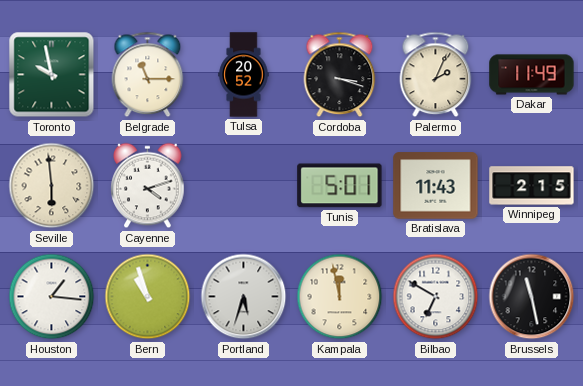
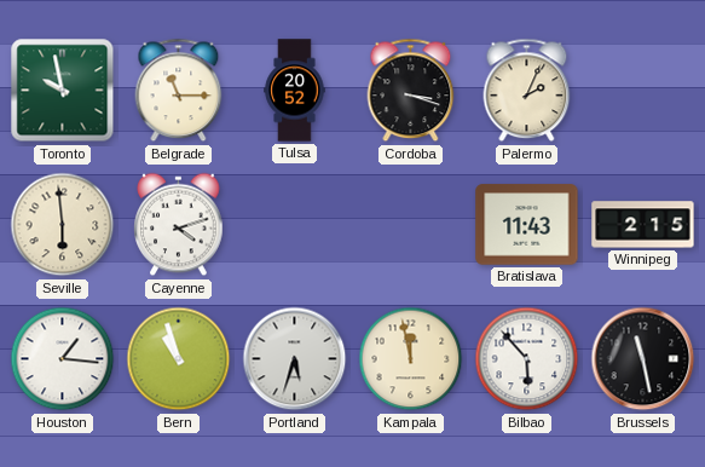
Dakar: 11:49 -> none
Tunis: 5:01 -> none
Bilbao: 6:50 -> 5:53
